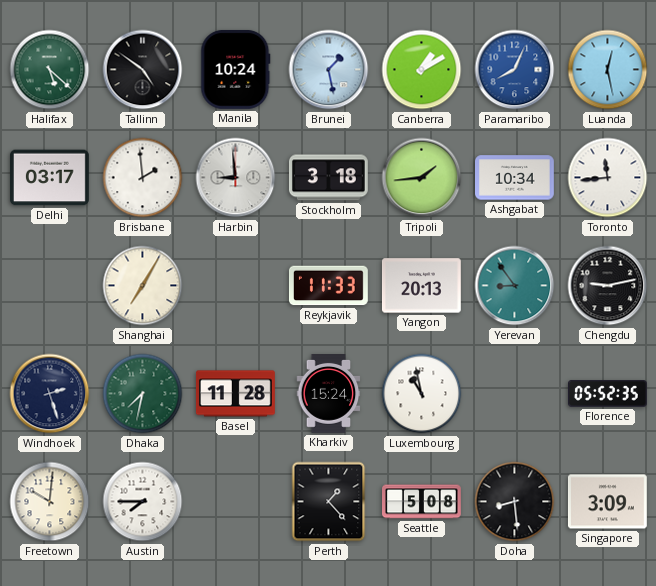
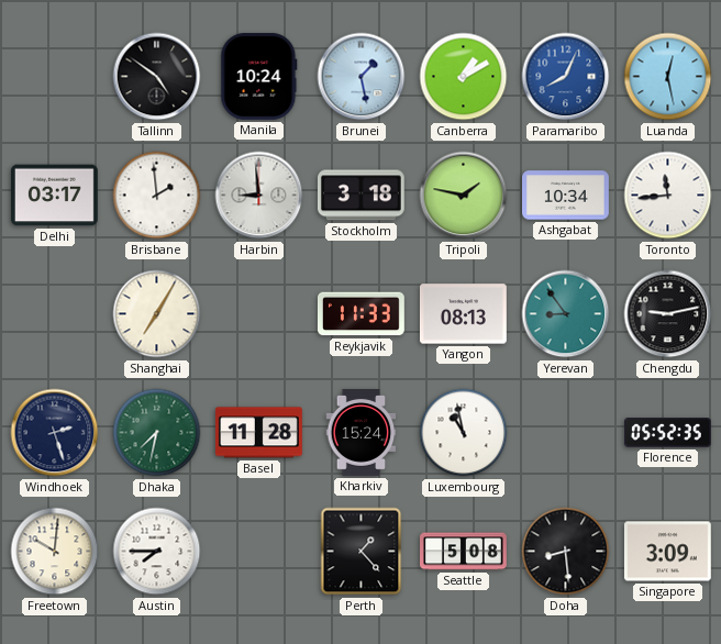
Halifax: 5:22 -> none
Tripoli: 1:44 -> 1:47
Yangon: 20:13 -> 08:13
